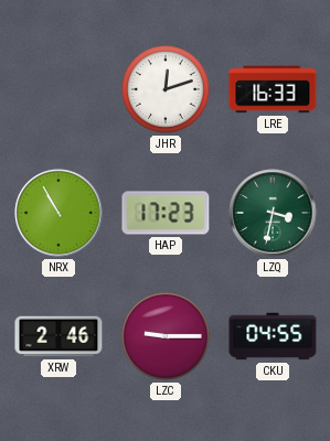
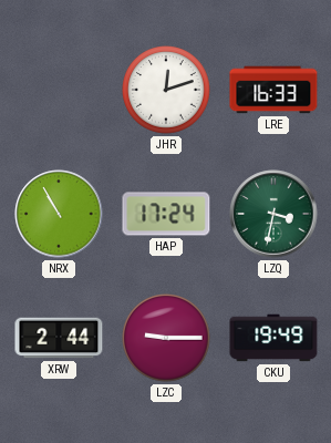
HAP: 17:23 -> 17:24
XRW: 2:46 -> 2:44
CKU: 04:55 -> 19:49
